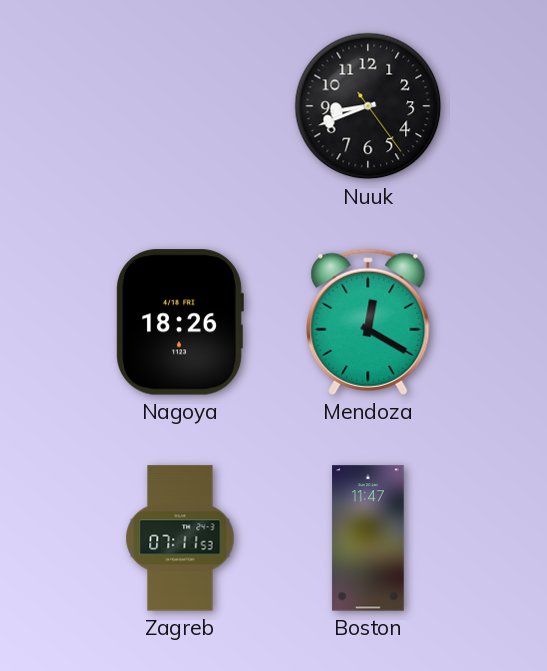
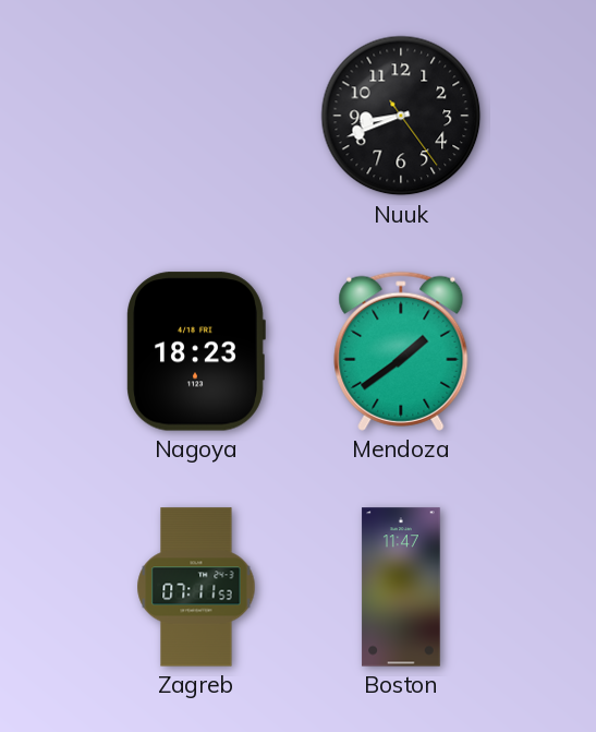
Nagoya: 18:26 -> 18:23
Mendoza: 12:20 -> 1:39
